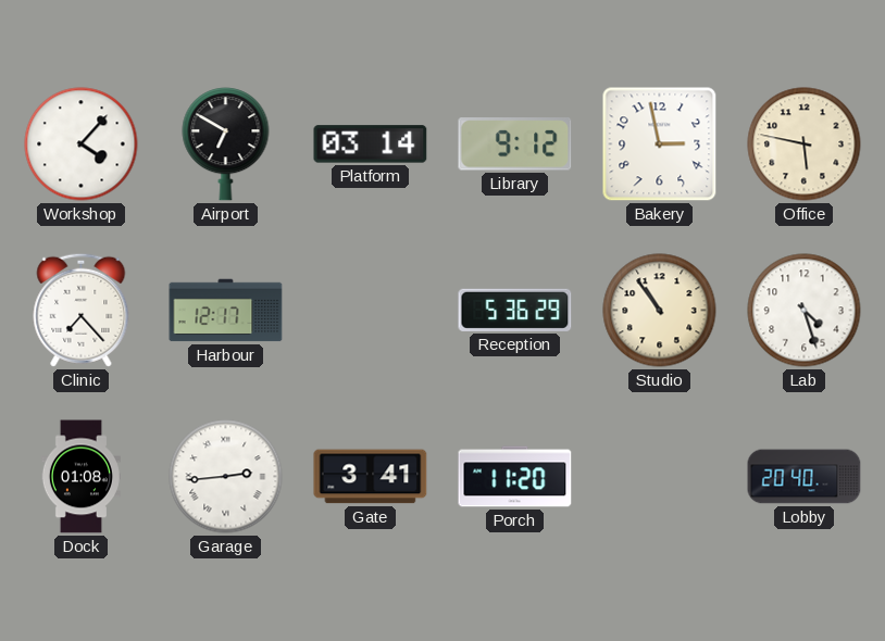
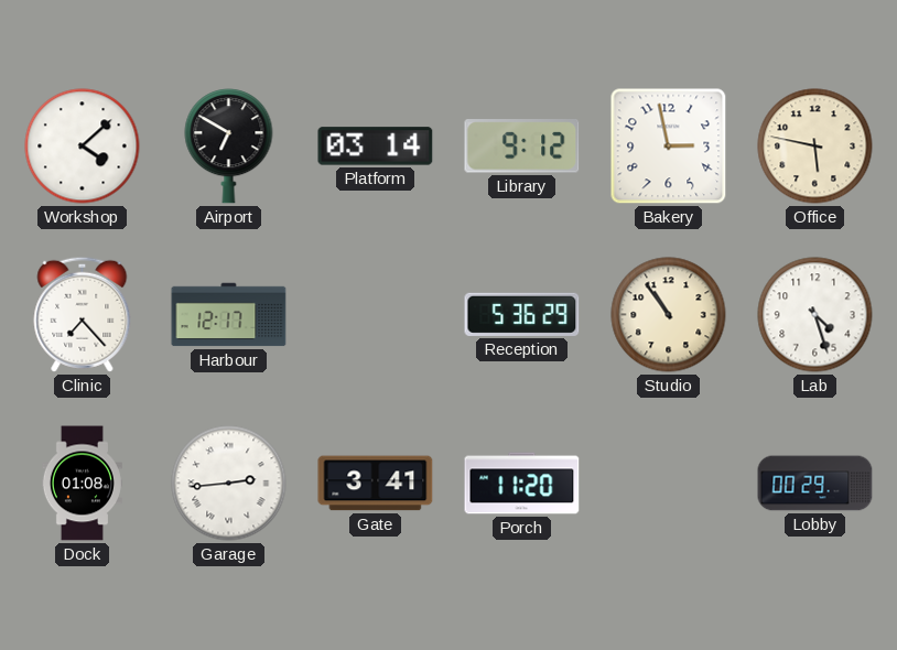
Workshop: 4:07 -> 4:08
Lobby: 20:40 -> 00:29
